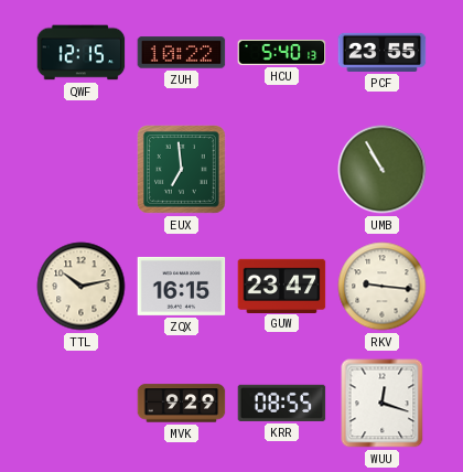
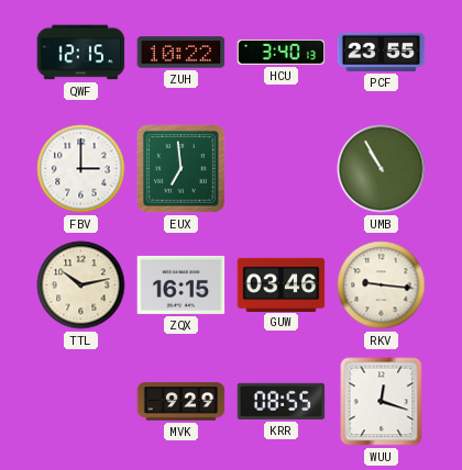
HCU: 5:40 -> 3:40
FBV: none -> 3:00
GUW: 23:47 -> 03:46
